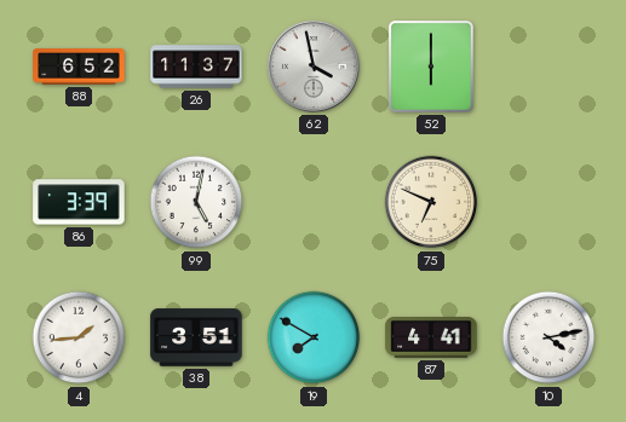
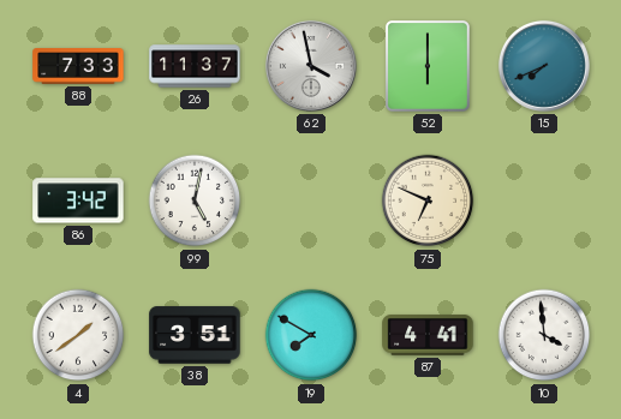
88: 6:52 -> 7:33
15: none -> 7:41
86: 3:39 -> 3:42
4: 1:44 -> 1:39
10: 4:13 -> 3:59
